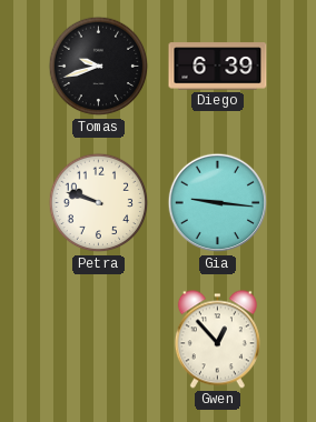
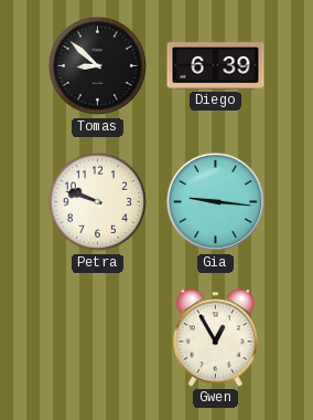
Tomas: 9:42 -> 8:52
Gwen: 12:53 -> 12:55
